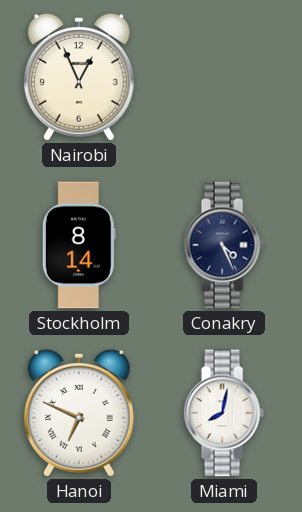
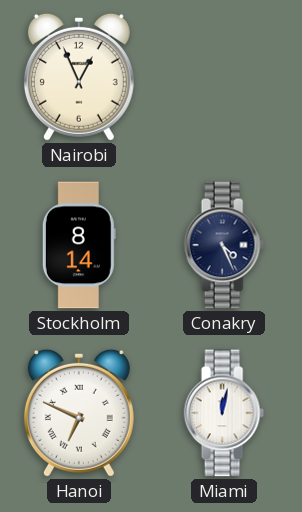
Miami: 8:02 -> 12:02
